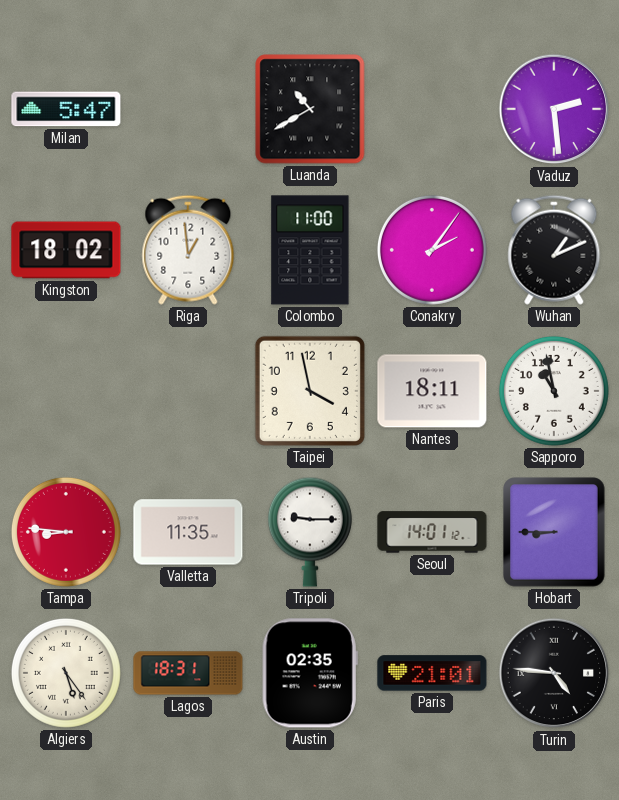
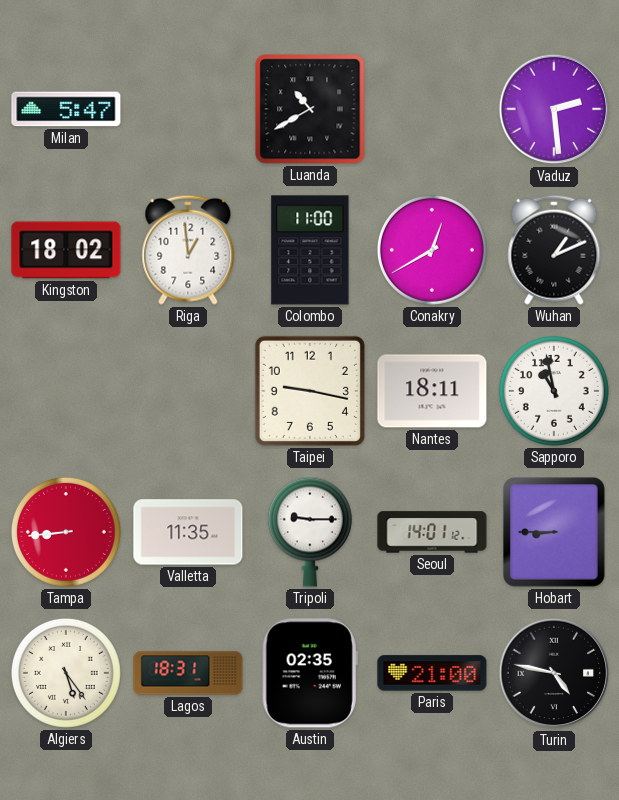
Conakry: 2:06 -> 12:40
Taipei: 3:58 -> 9:17
Tampa: 8:46 -> 8:44
Paris: 21:01 -> 21:00
Turin: 4:46 -> 4:47
